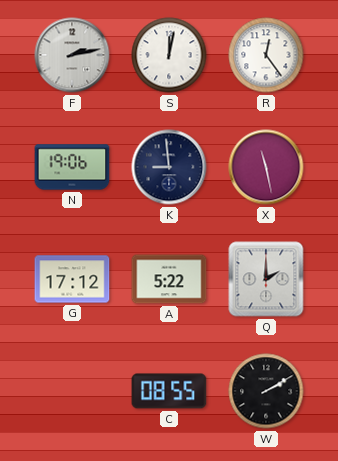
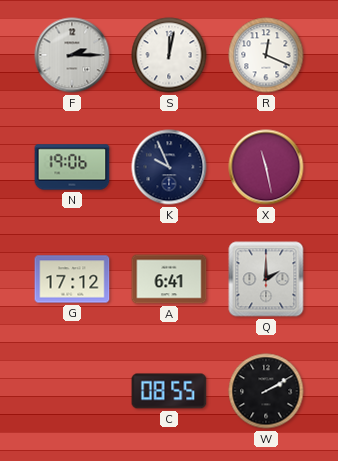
F: 2:13 -> 2:15
R: 12:24 -> 12:19
K: 8:59 -> 9:56
A: 5:22 -> 6:41
